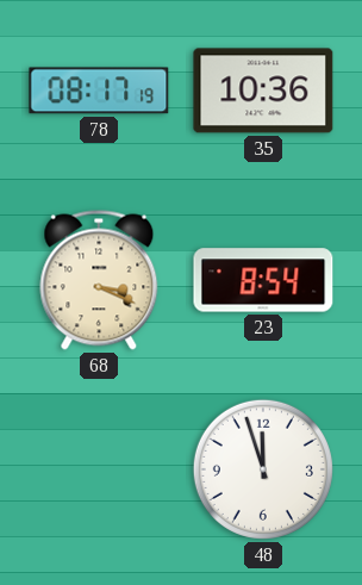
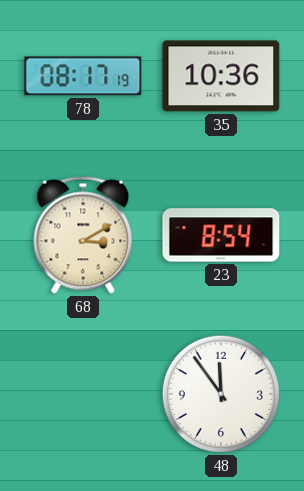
68: 3:19 -> 3:10
48: 11:57 -> 11:54
